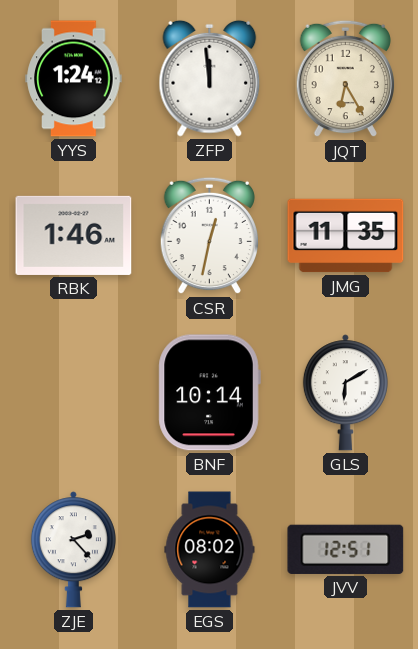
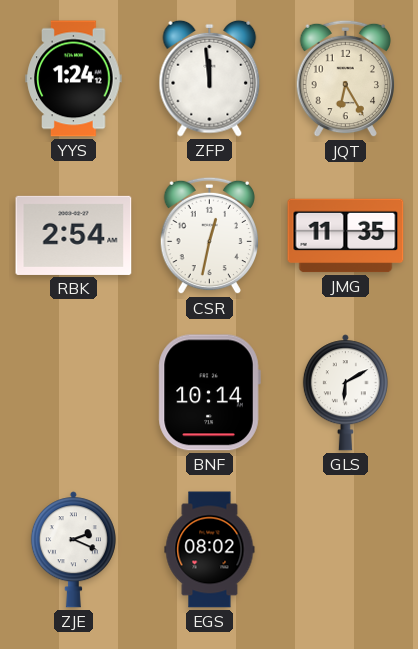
RBK: 1:46 -> 2:54
ZJE: 2:23 -> 2:19
JVV: 12:51 -> none
